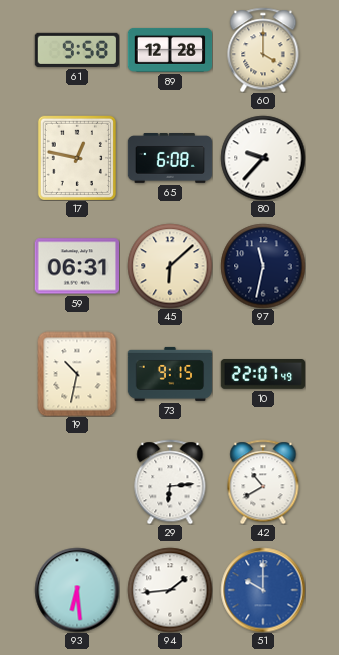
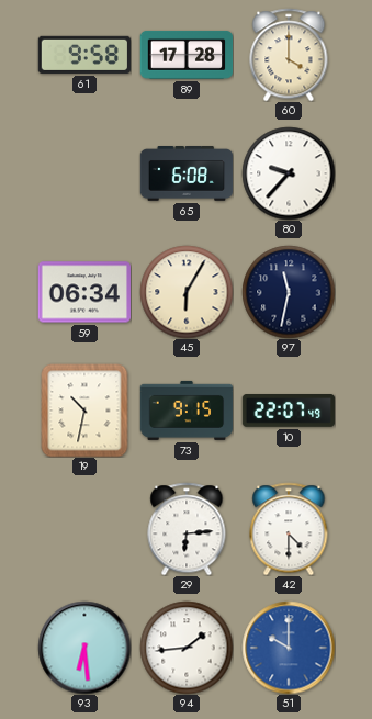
89: 12:28 -> 17:28
17: 12:47 -> none
59: 06:31 -> 06:34
45: 6:08 -> 6:05
42: 10:40 -> 4:30
